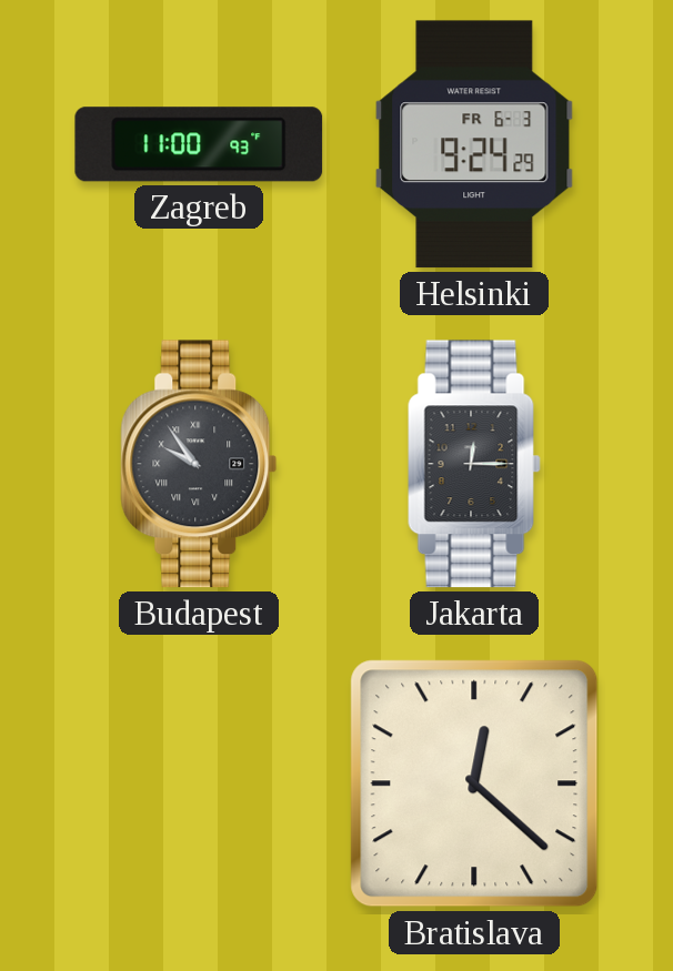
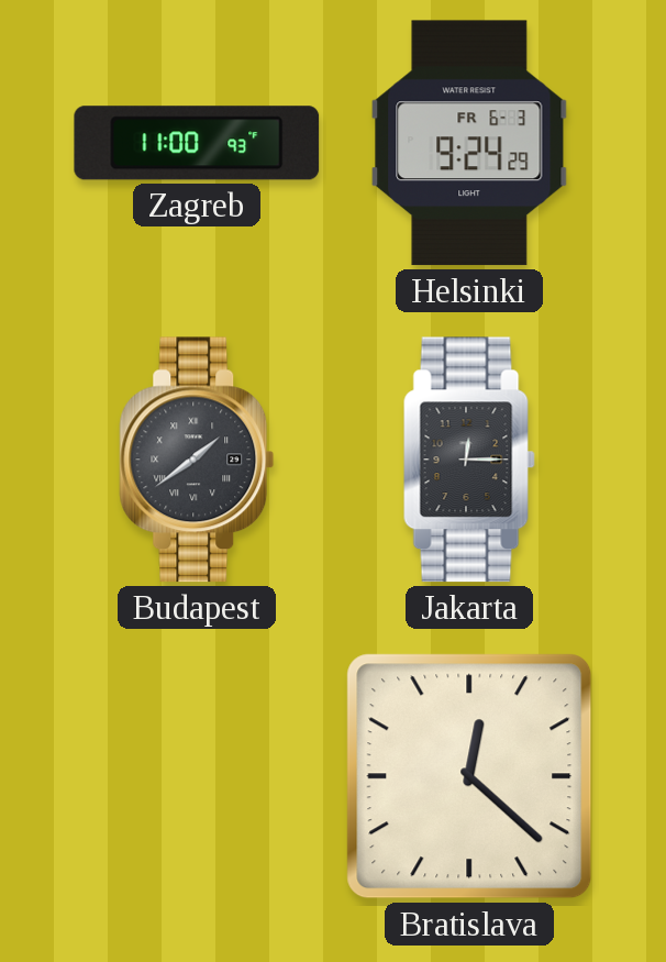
Budapest: 9:54 -> 1:39
